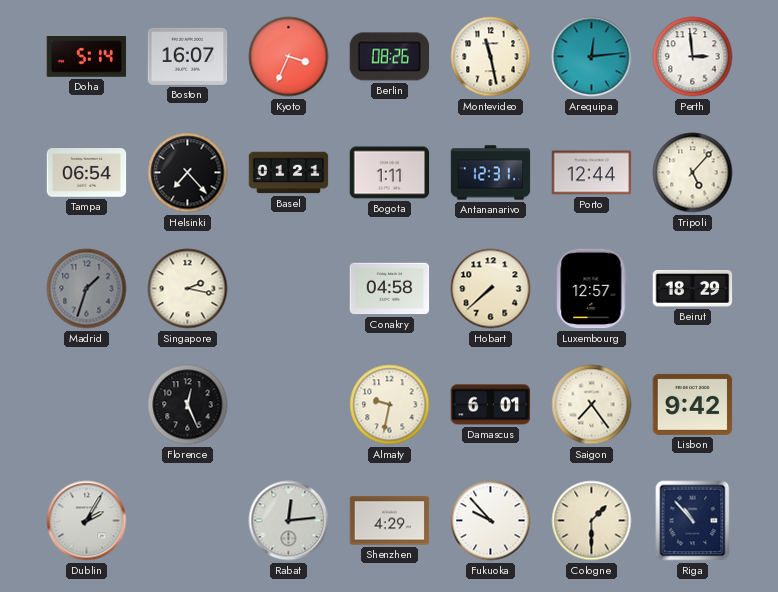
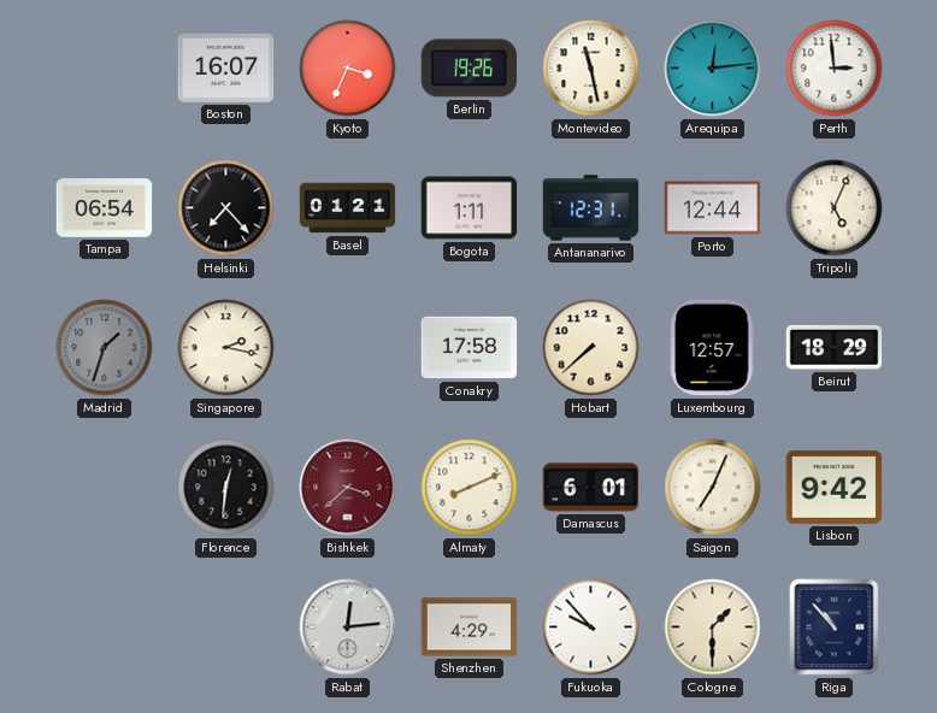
Doha: 5:14 -> none
Berlin: 08:26 -> 19:26
Tripoli: 5:07 -> 5:04
Conakry: 04:58 -> 17:58
Florence: 12:26 -> 12:31
Bishkek: none -> 3:38
Almaty: 9:32 -> 8:11
Saigon: 7:24 -> 7:04
Dublin: 2:05 -> none
